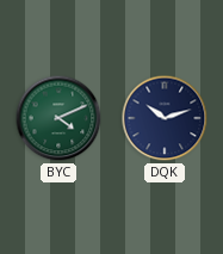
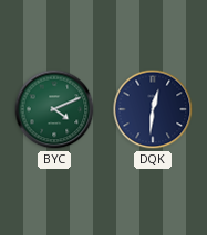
DQK: 10:12 -> 12:31
